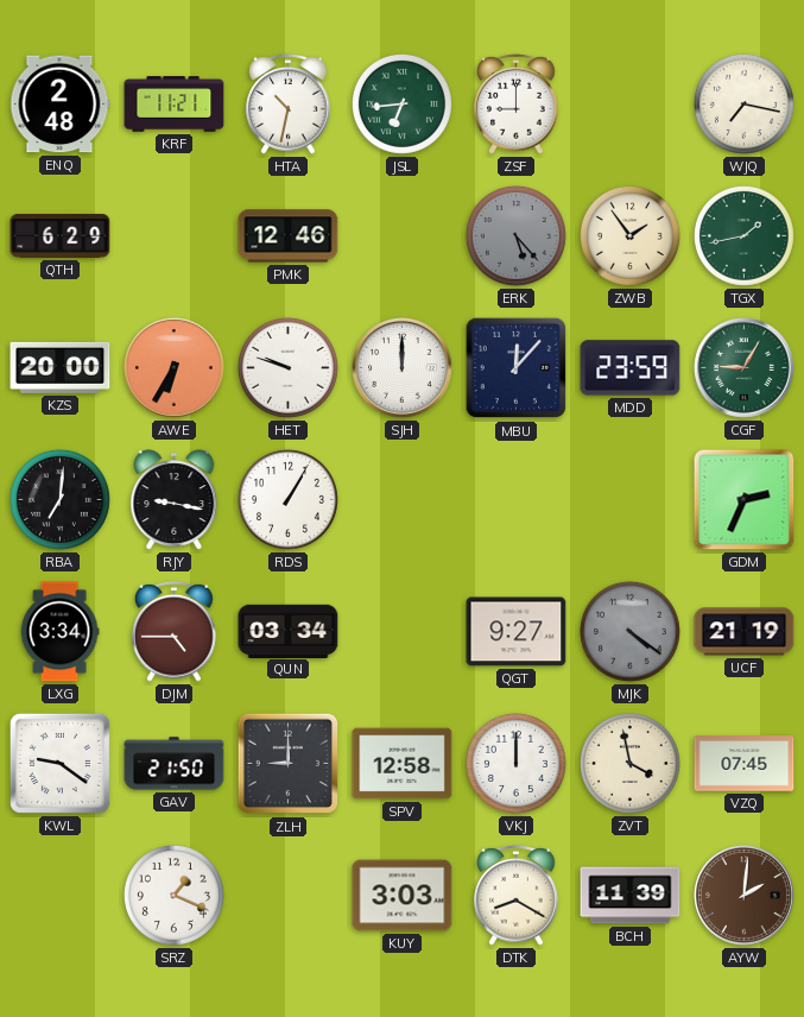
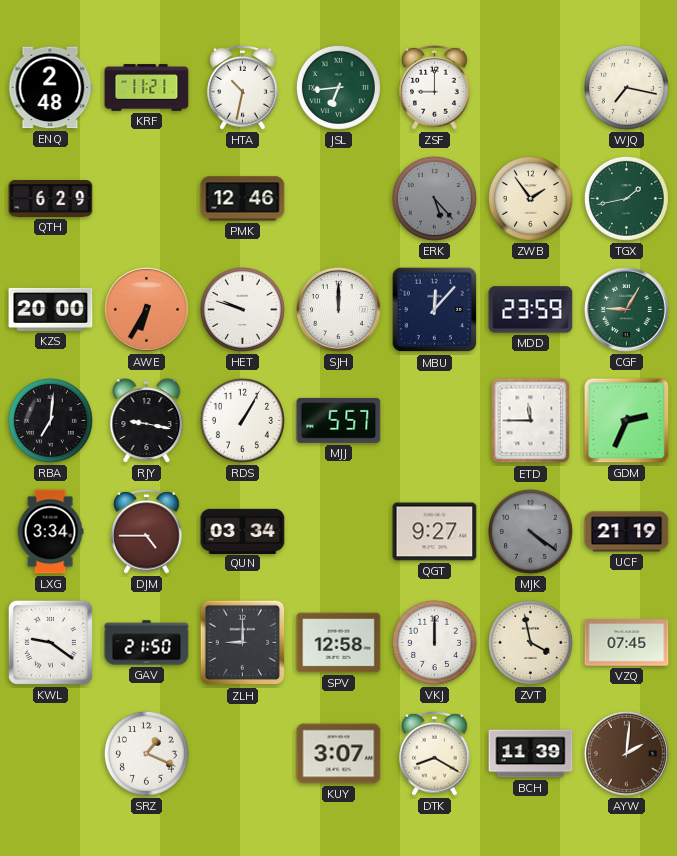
MJJ: none -> 5:57
ETD: none -> 11:45
KUY: 3:03 -> 3:07
